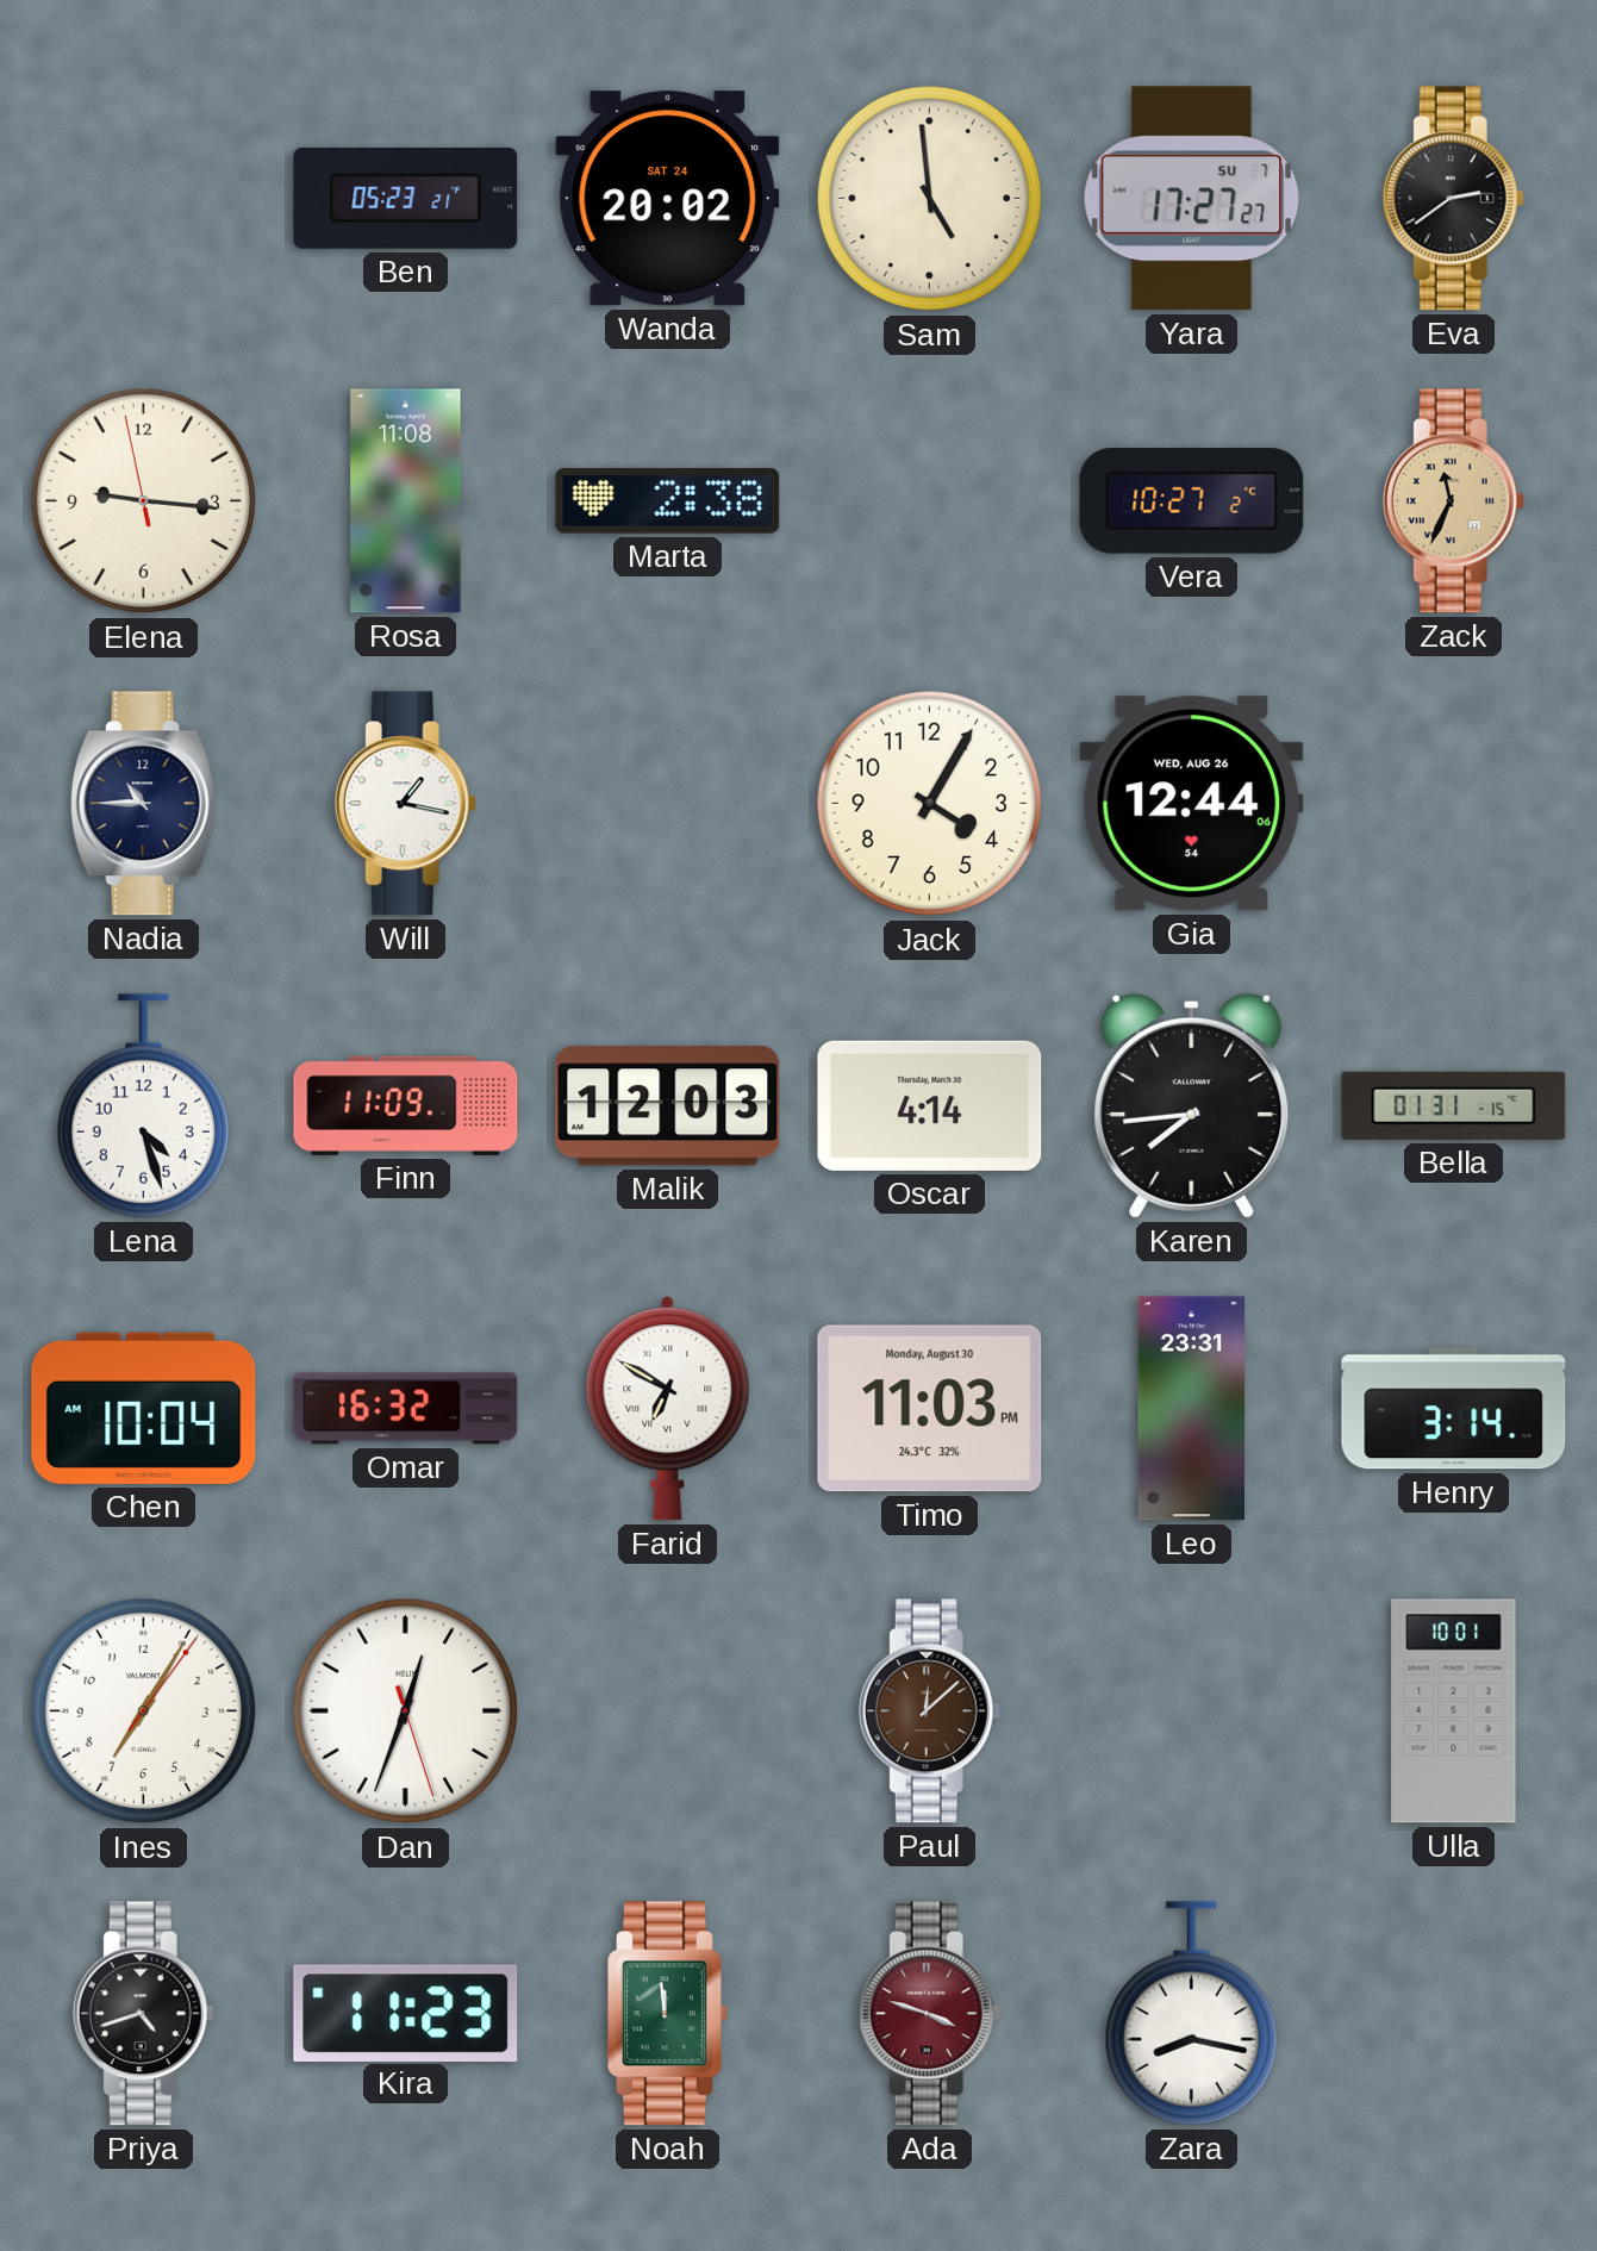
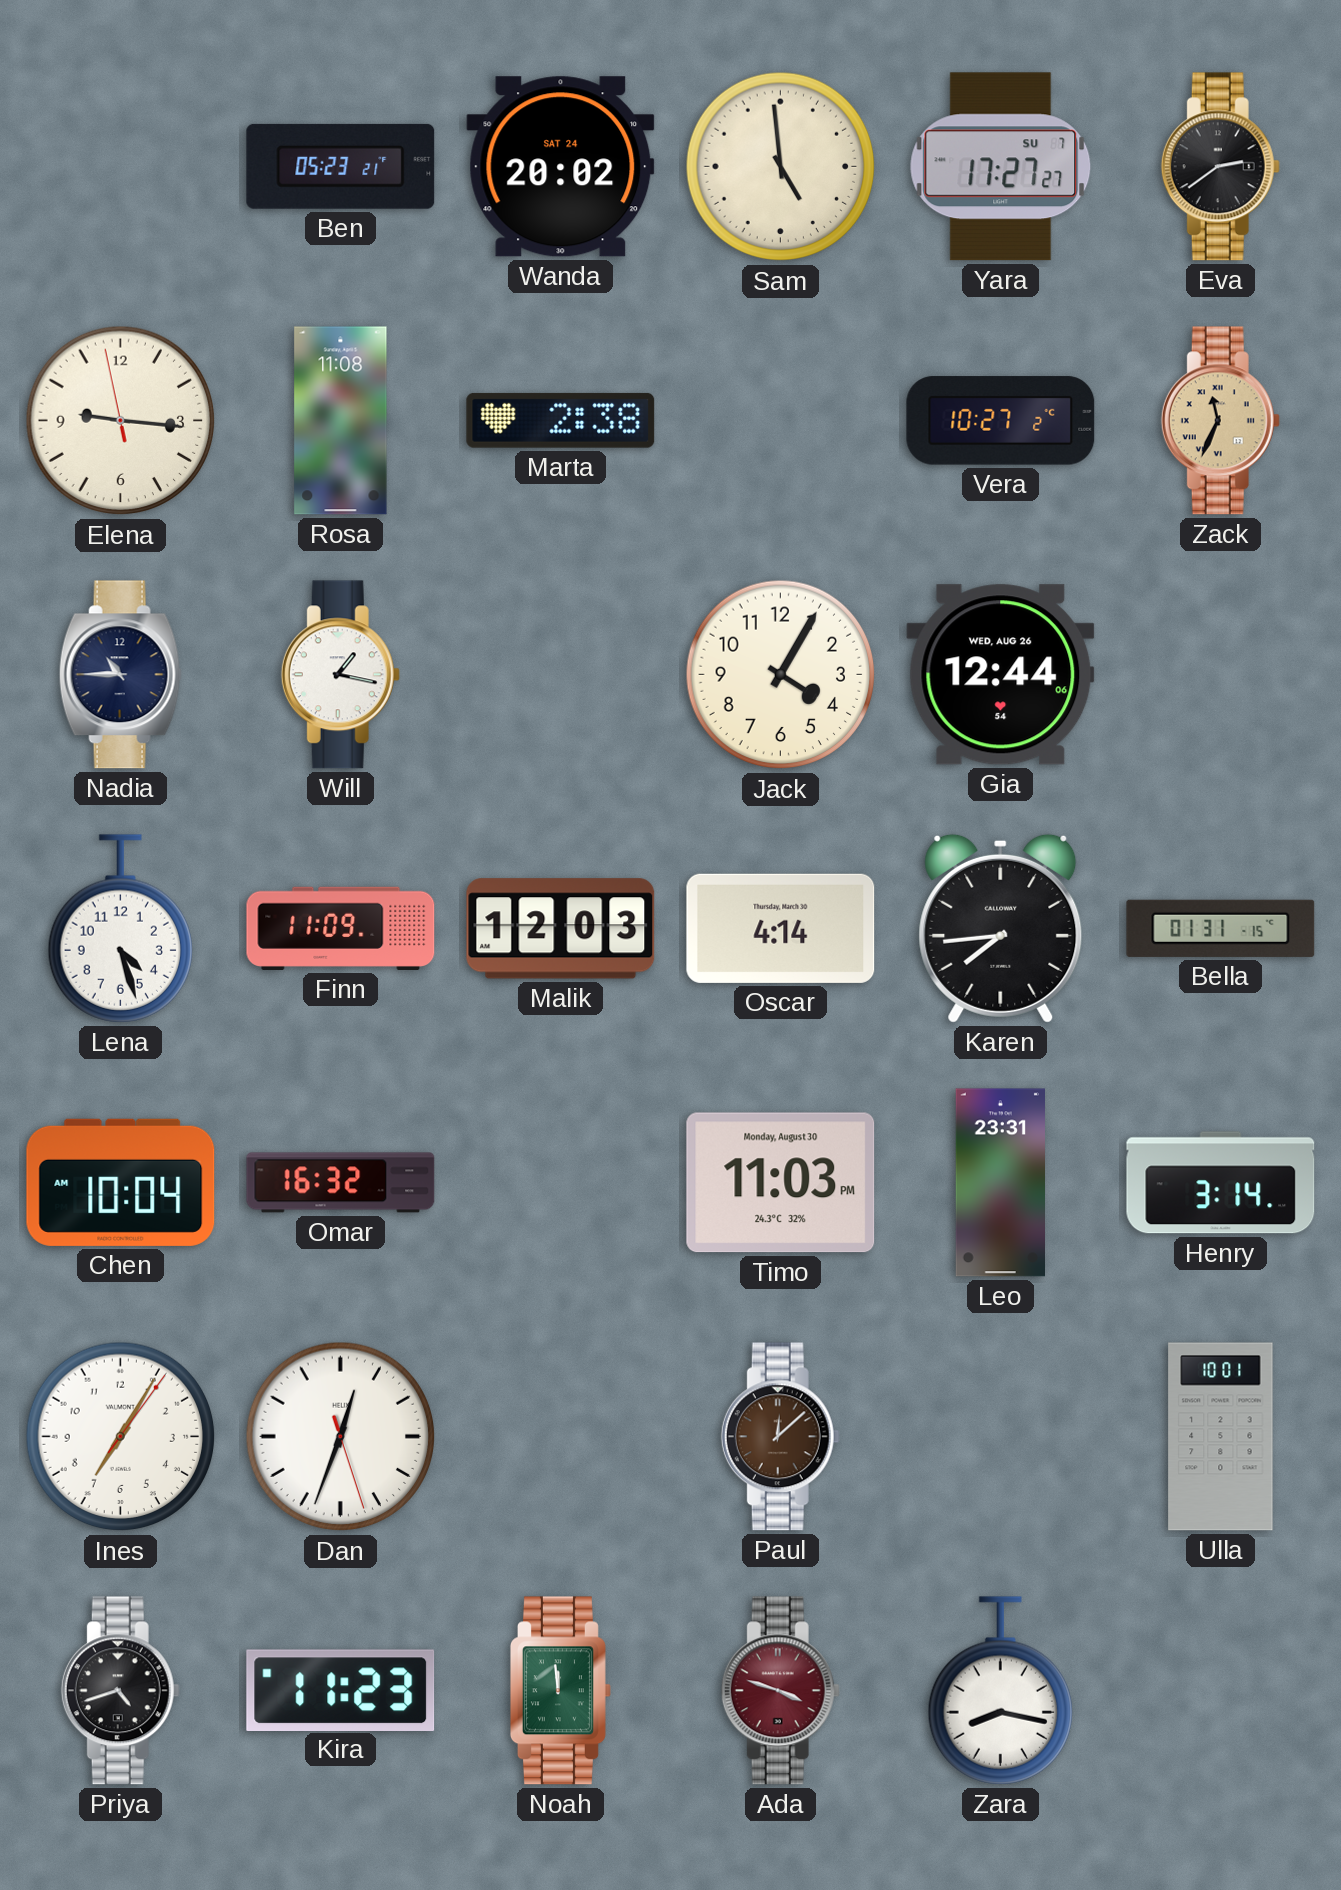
Farid: 6:50 -> none
